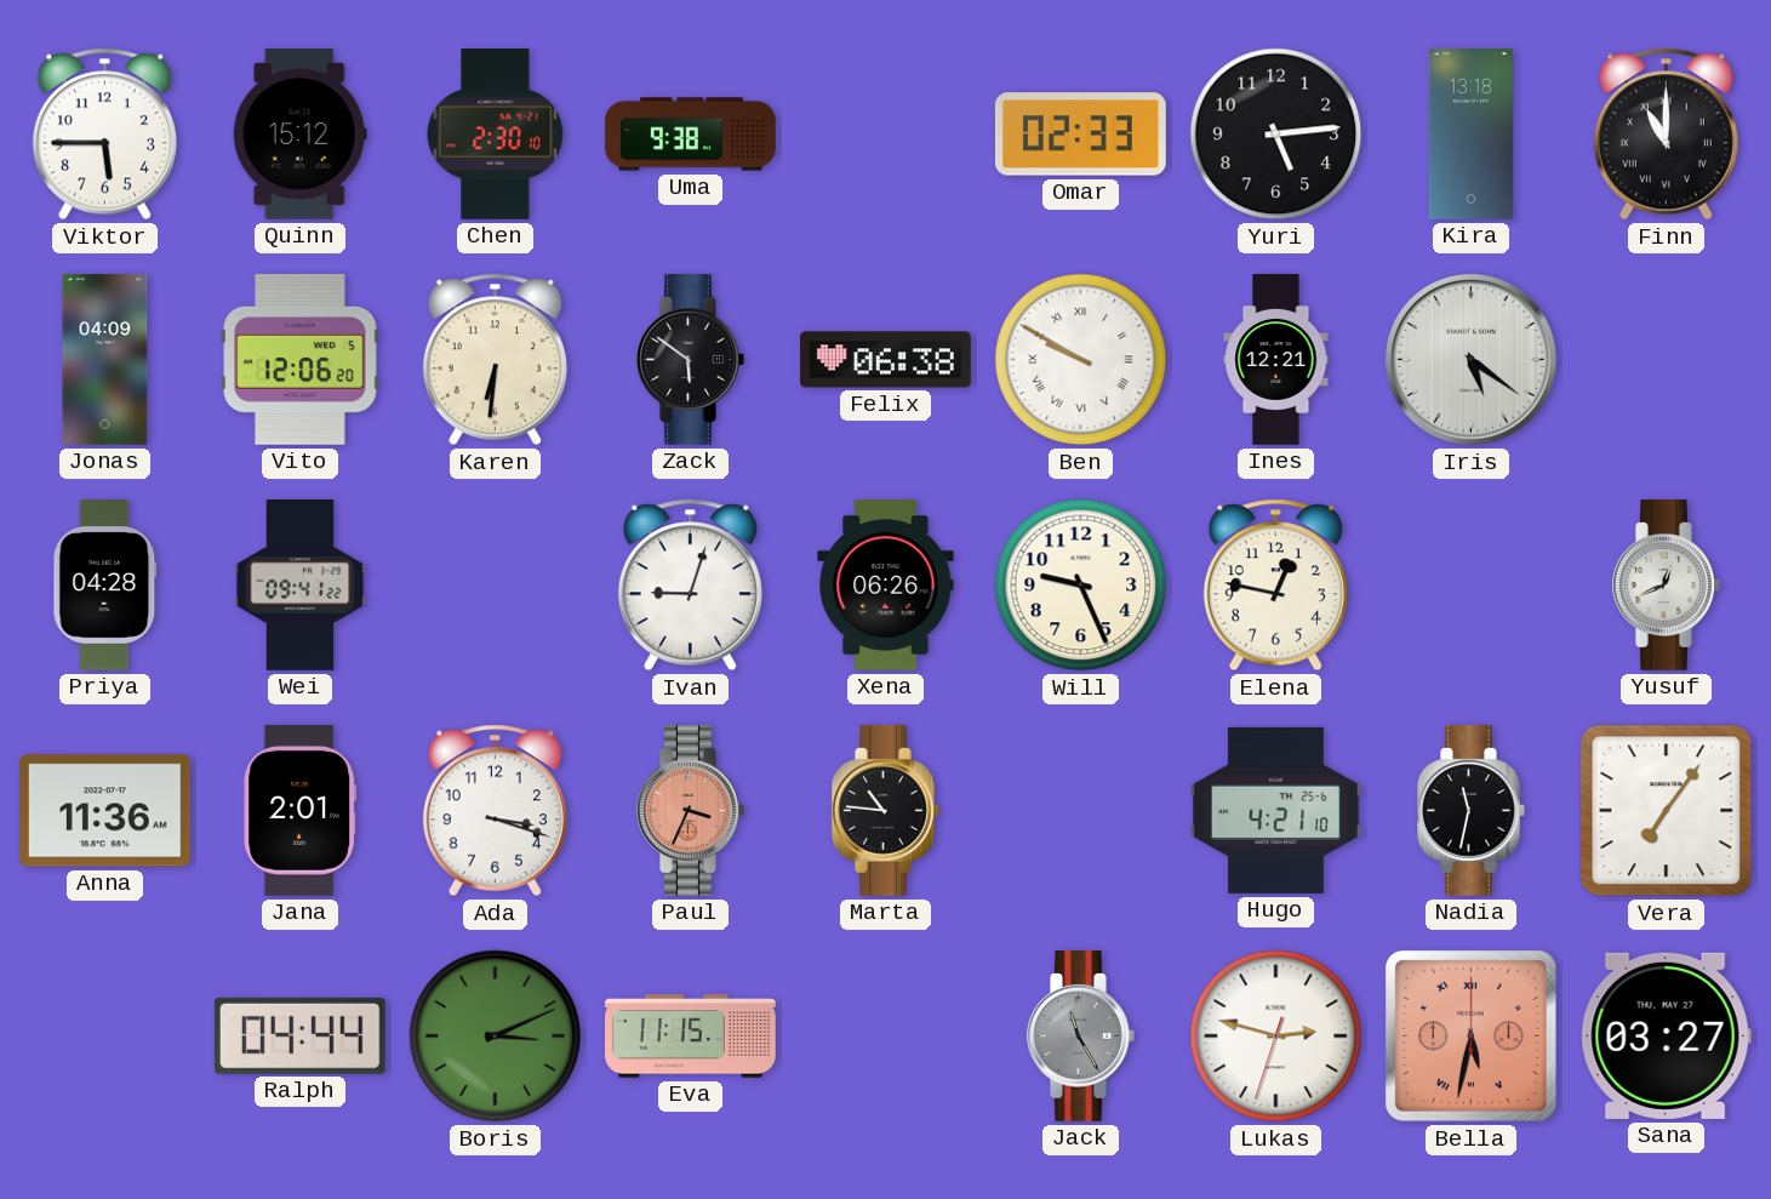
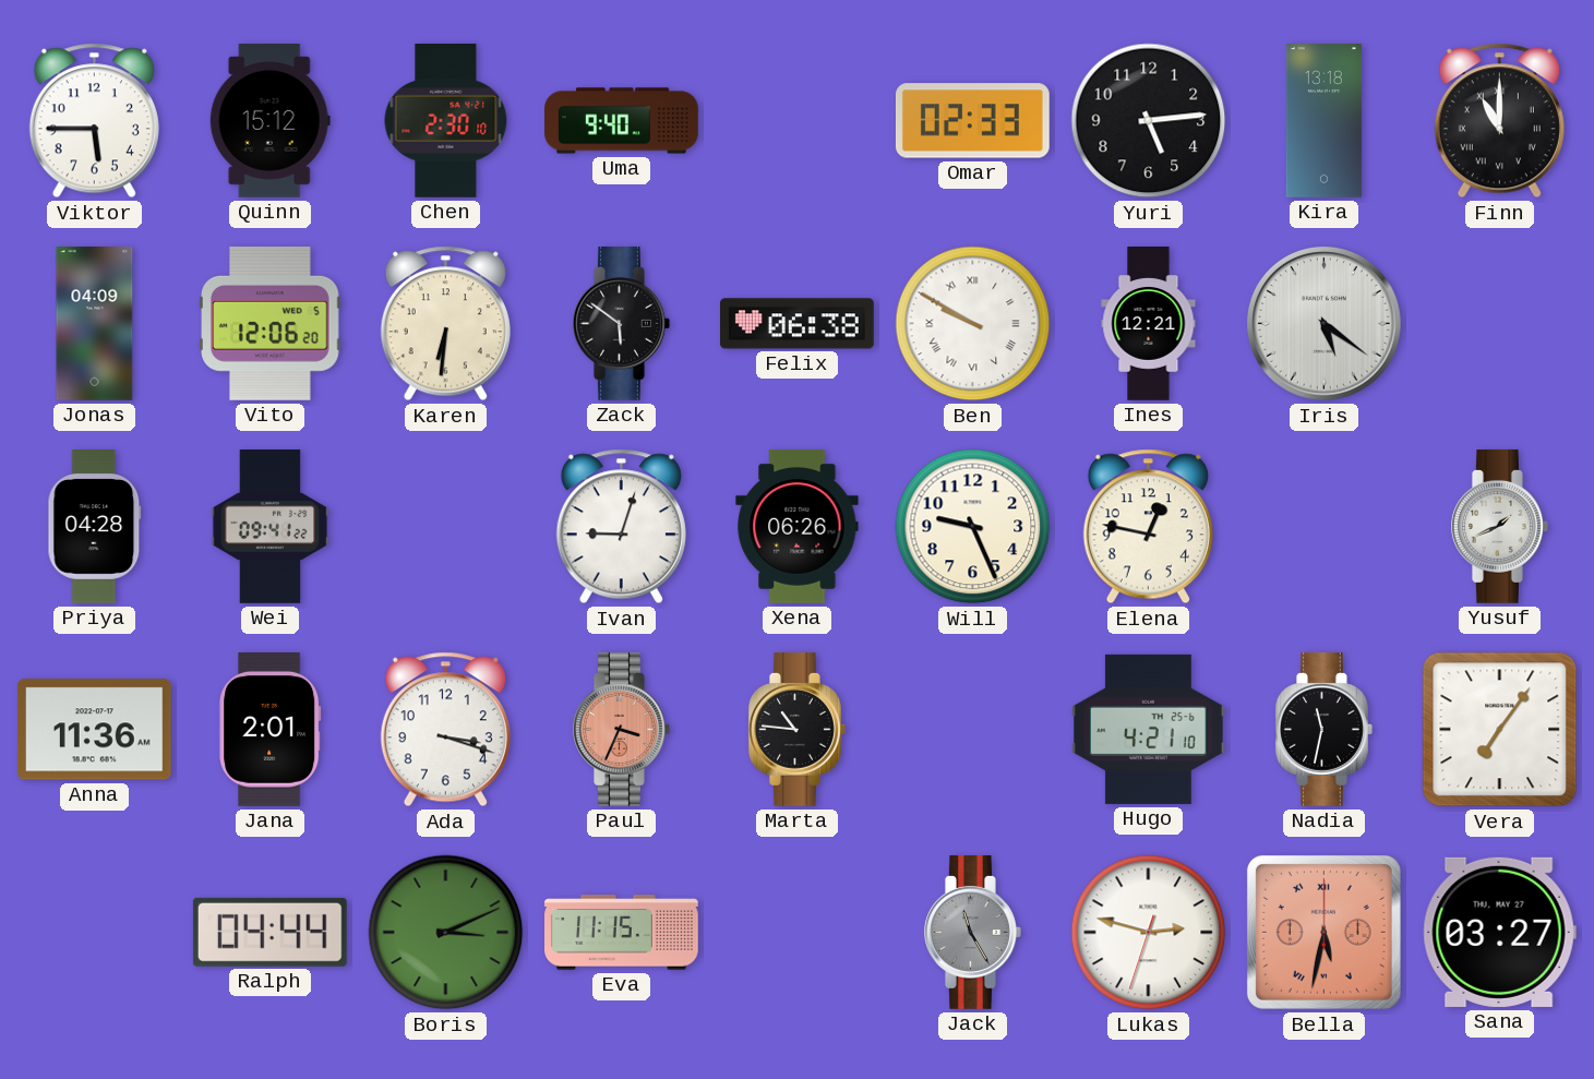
Uma: 9:38 -> 9:40
Yusuf: 12:41 -> 1:41
